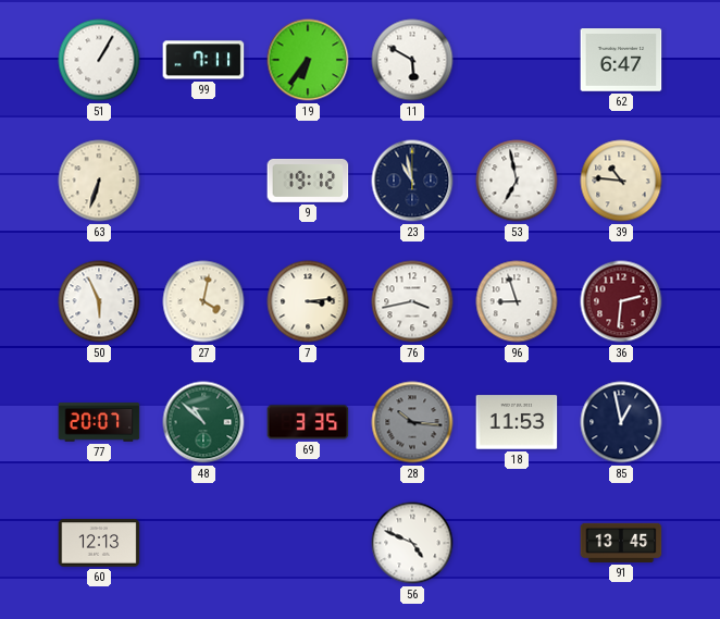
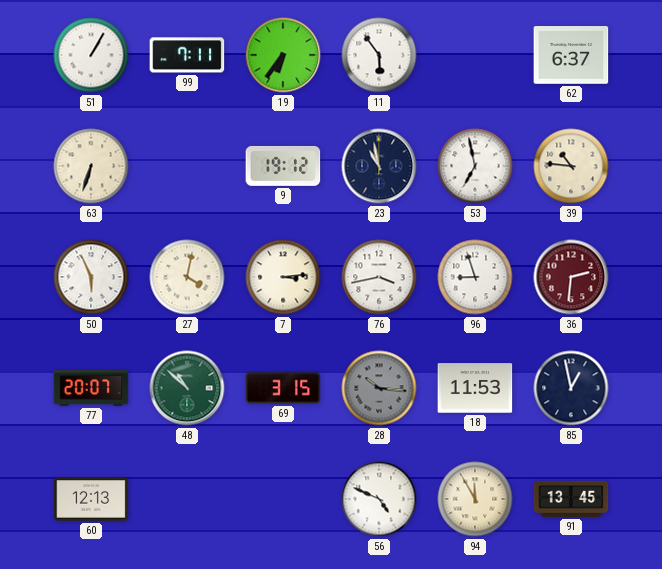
11: 5:50 -> 5:54
62: 6:47 -> 6:37
69: 3:35 -> 3:15
94: none -> 11:55
